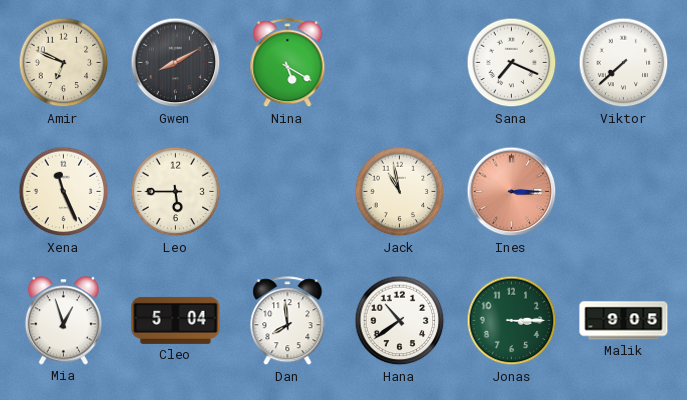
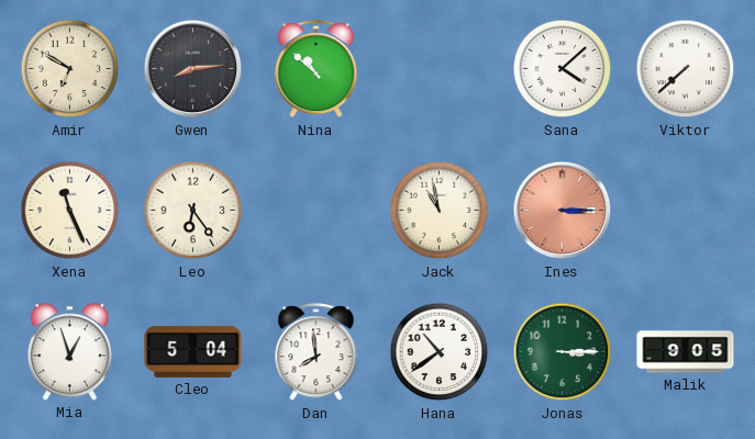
Amir: 6:49 -> 6:50
Gwen: 8:10 -> 8:14
Nina: 5:20 -> 10:52
Sana: 7:19 -> 4:08
Leo: 5:45 -> 6:24
